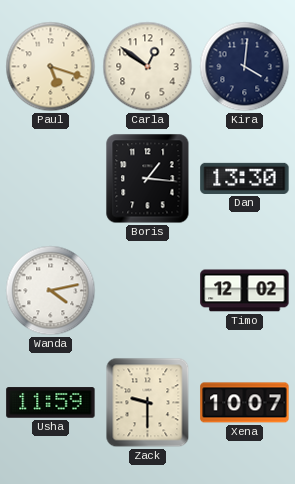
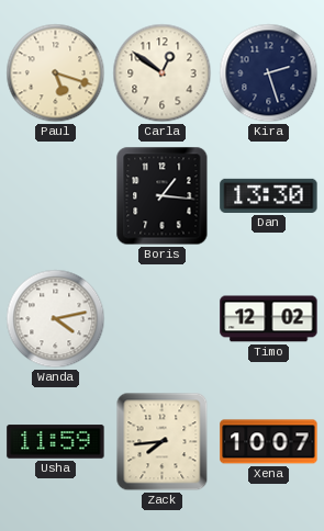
Kira: 4:01 -> 2:27
Zack: 9:30 -> 7:44
